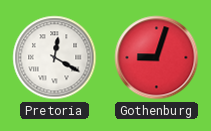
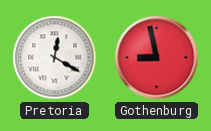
Gothenburg: 9:03 -> 8:58
